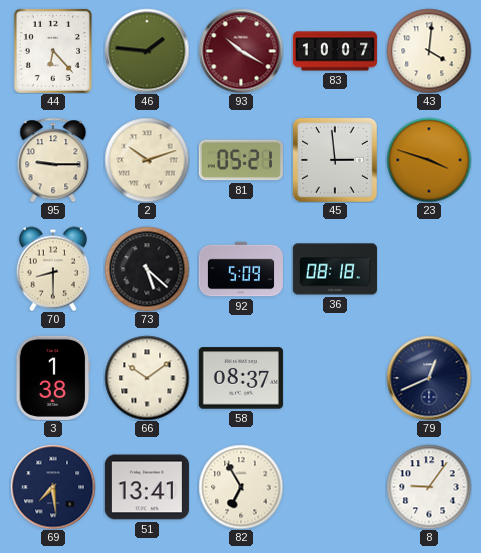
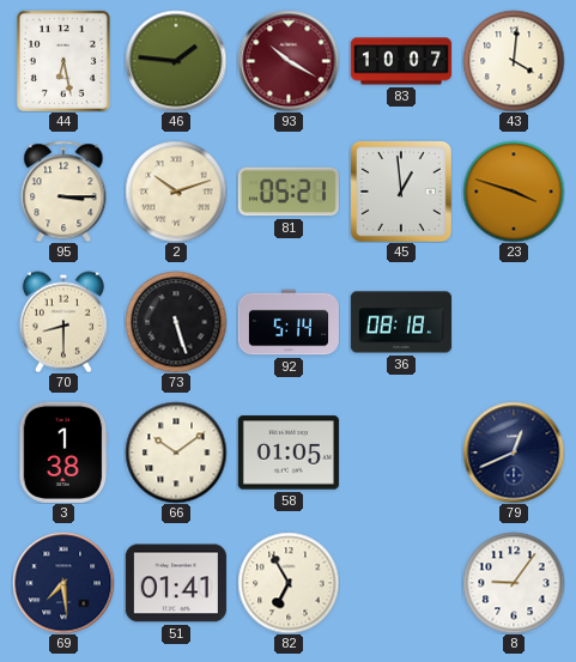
44: 6:23 -> 6:28
95: 9:15 -> 3:15
45: 2:59 -> 12:59
73: 5:22 -> 5:27
92: 5:09 -> 5:14
58: 08:37 -> 01:05
51: 13:41 -> 01:41
